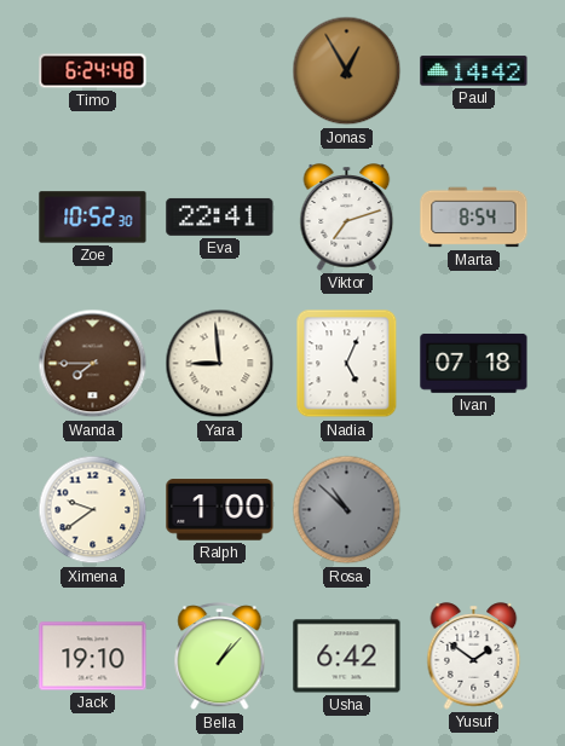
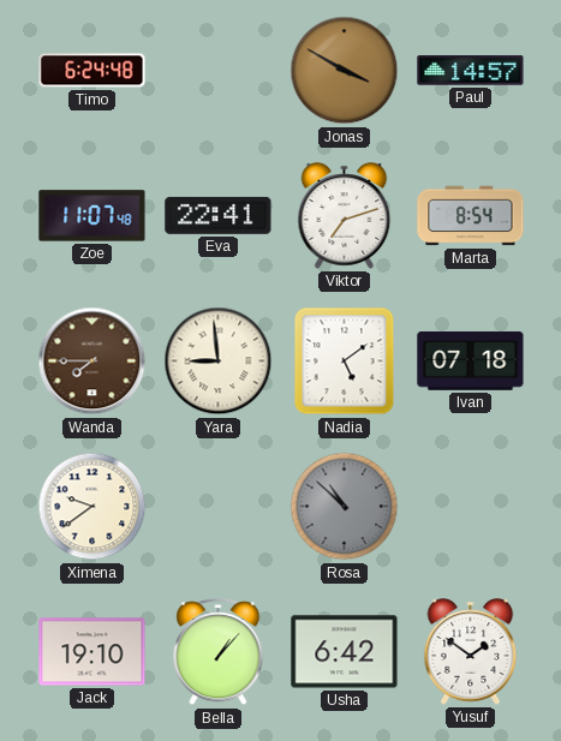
Jonas: 12:55 -> 3:50
Paul: 14:42 -> 14:57
Zoe: 10:52 -> 11:07
Nadia: 5:04 -> 5:09
Ralph: 1:00 -> none
